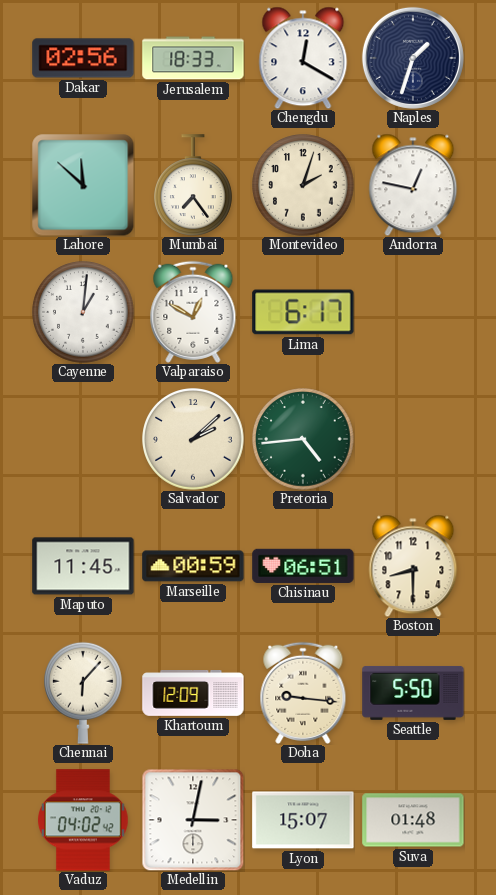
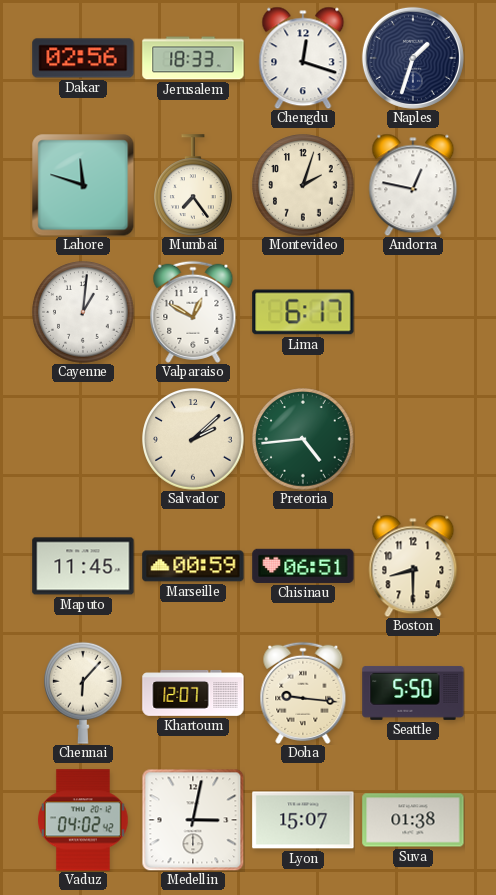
Chengdu: 12:20 -> 12:18
Lahore: 11:52 -> 11:48
Khartoum: 12:09 -> 12:07
Suva: 01:48 -> 01:38
